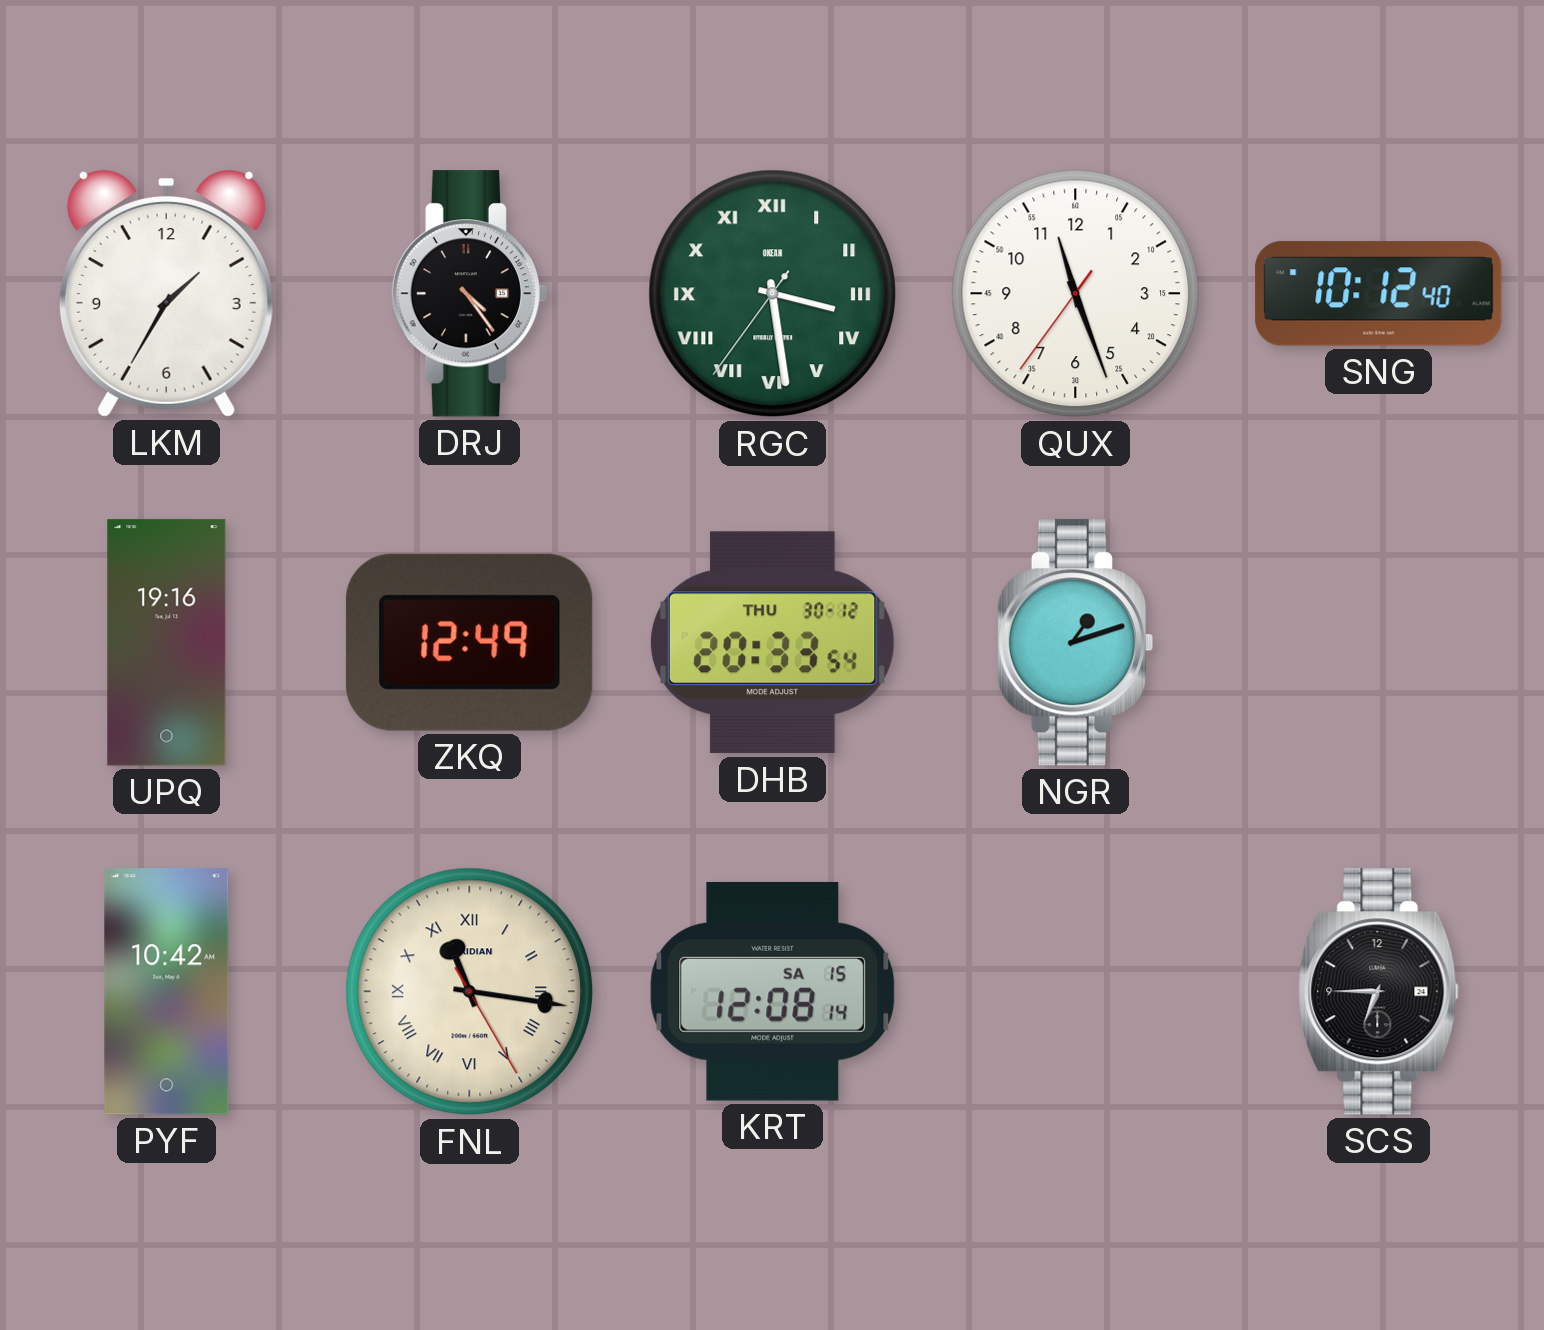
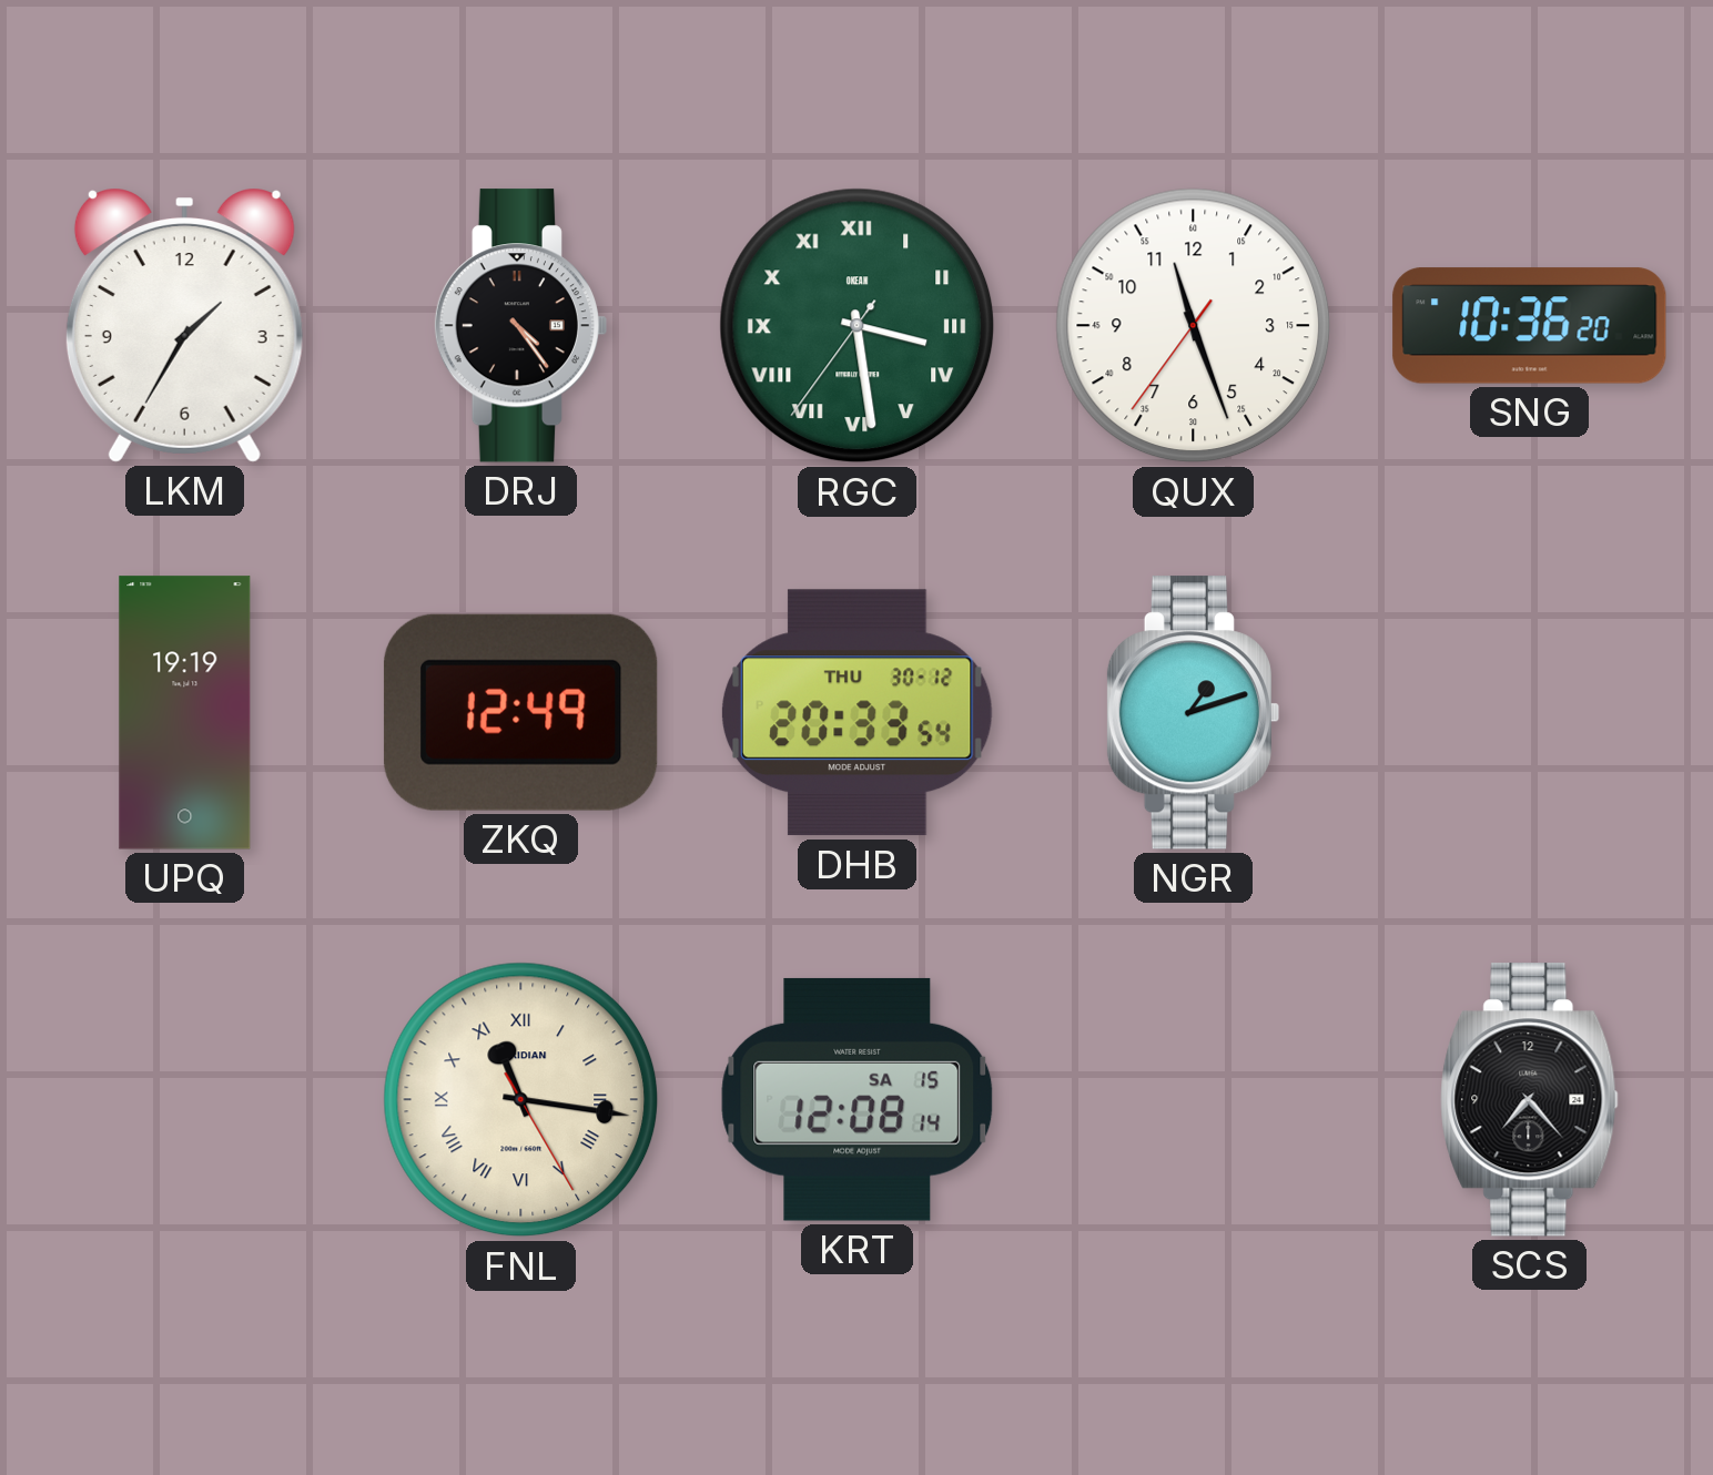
SNG: 10:12 -> 10:36
UPQ: 19:16 -> 19:19
PYF: 10:42 -> none
SCS: 6:45 -> 7:23
